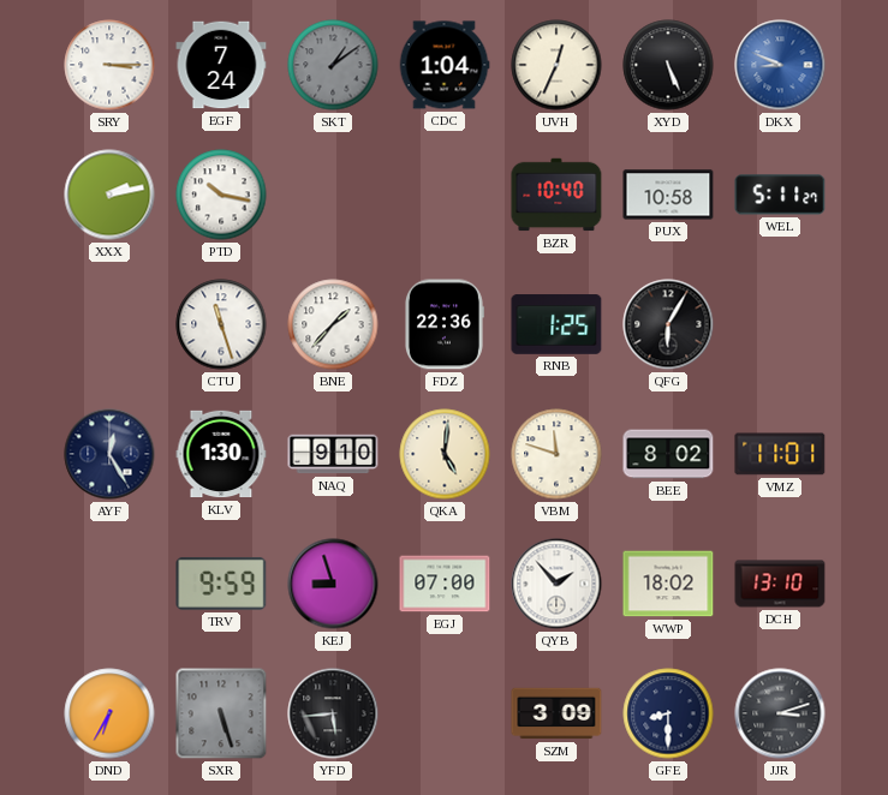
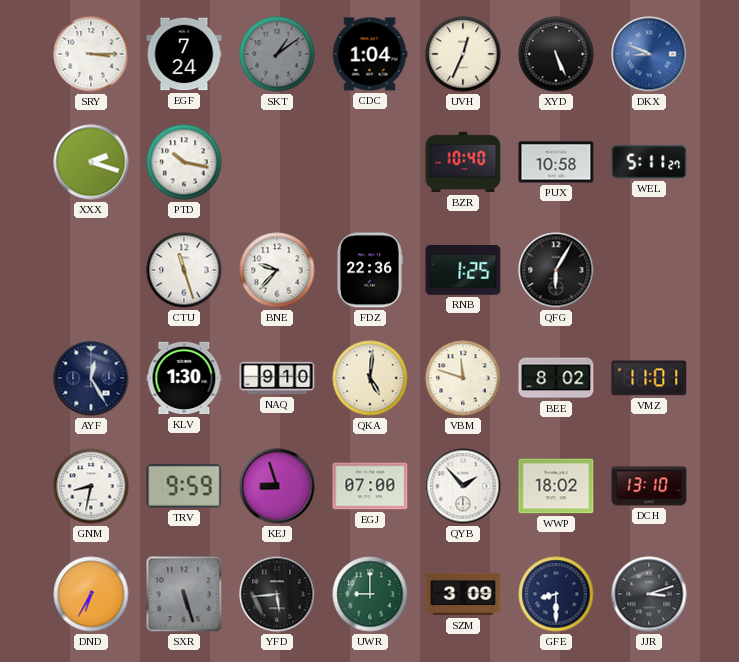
XXX: 2:13 -> 2:18
BNE: 1:37 -> 9:37
GNM: none -> 8:32
UWR: none -> 9:00
